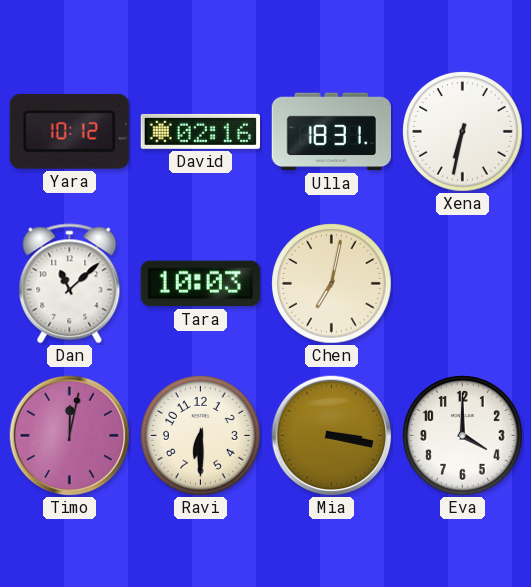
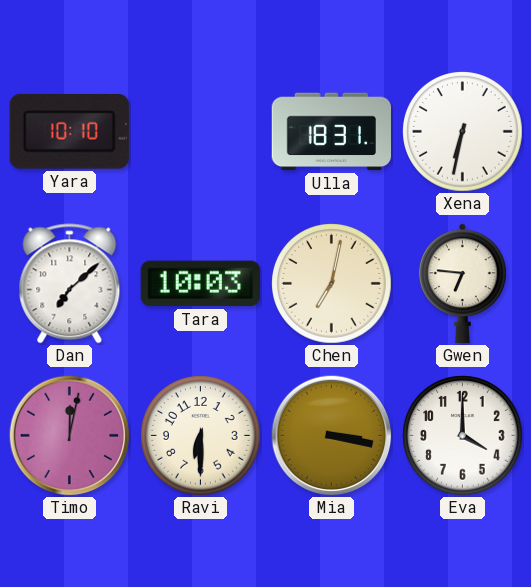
Yara: 10:12 -> 10:10
David: 02:16 -> none
Dan: 11:08 -> 7:08
Gwen: none -> 6:46
